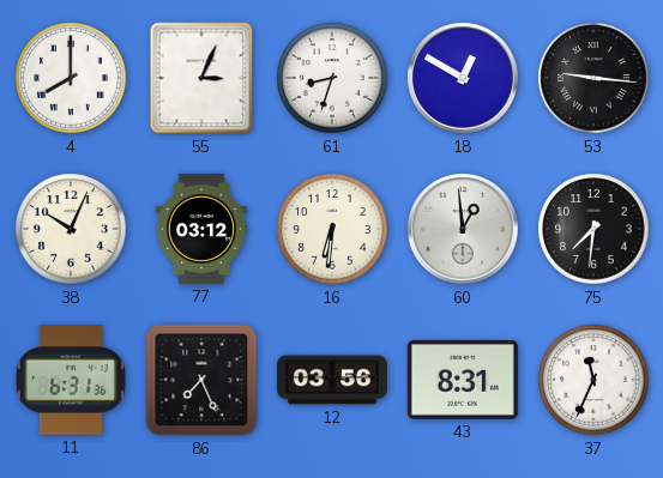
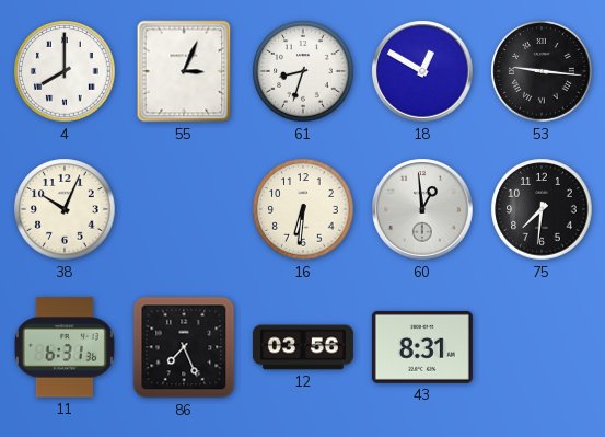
77: 03:12 -> none
37: 11:34 -> none
